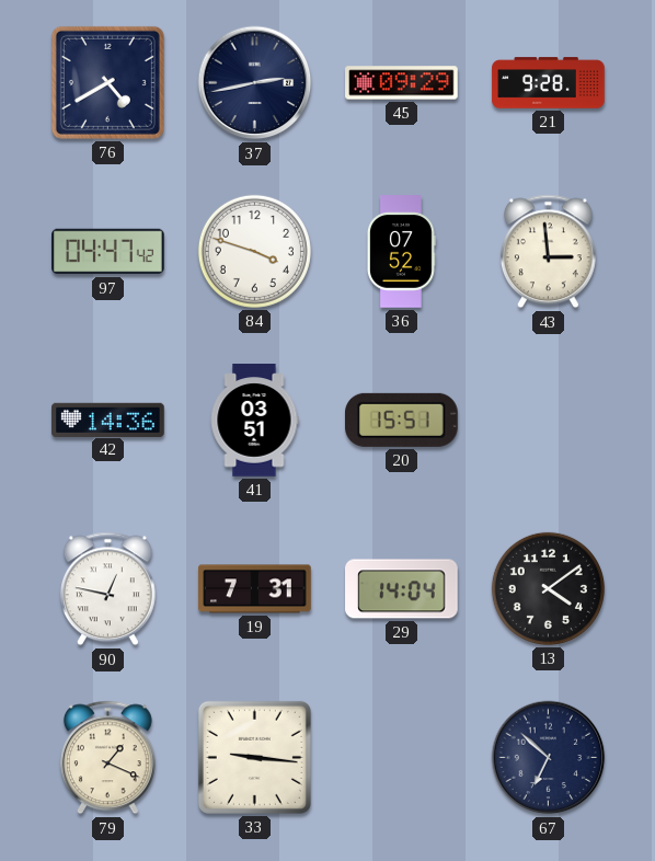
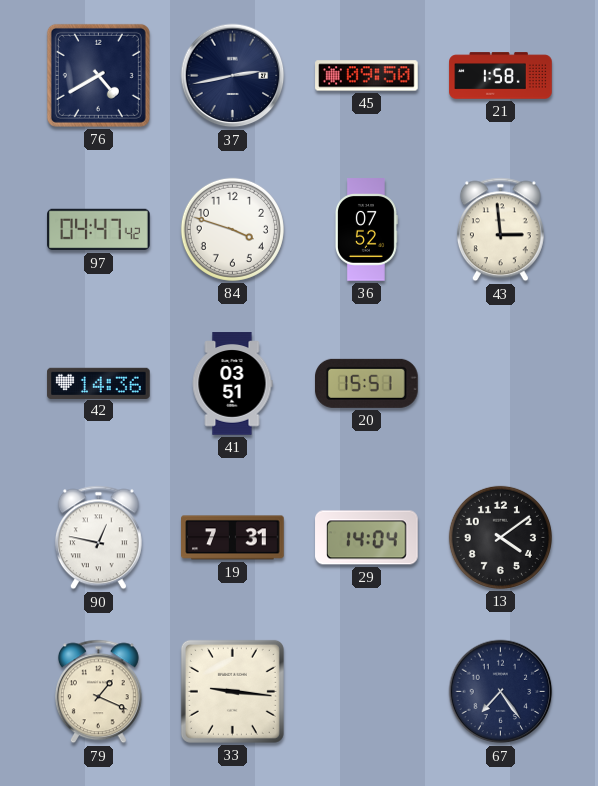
45: 09:29 -> 09:50
21: 9:28 -> 1:58
67: 6:52 -> 7:24
